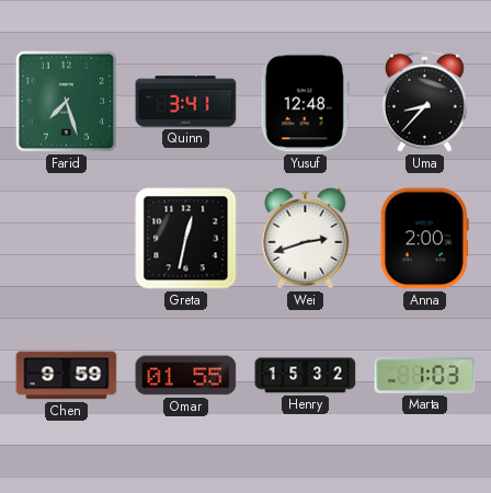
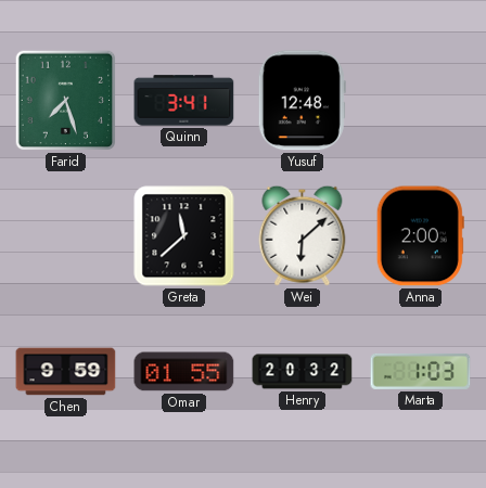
Uma: 8:37 -> none
Greta: 12:32 -> 11:38
Wei: 2:42 -> 6:08
Henry: 15:32 -> 20:32
